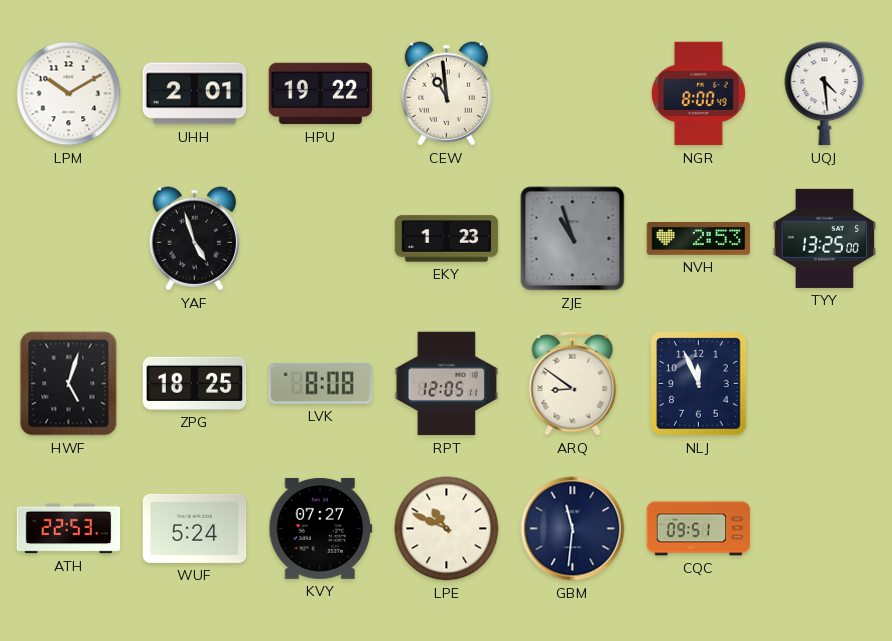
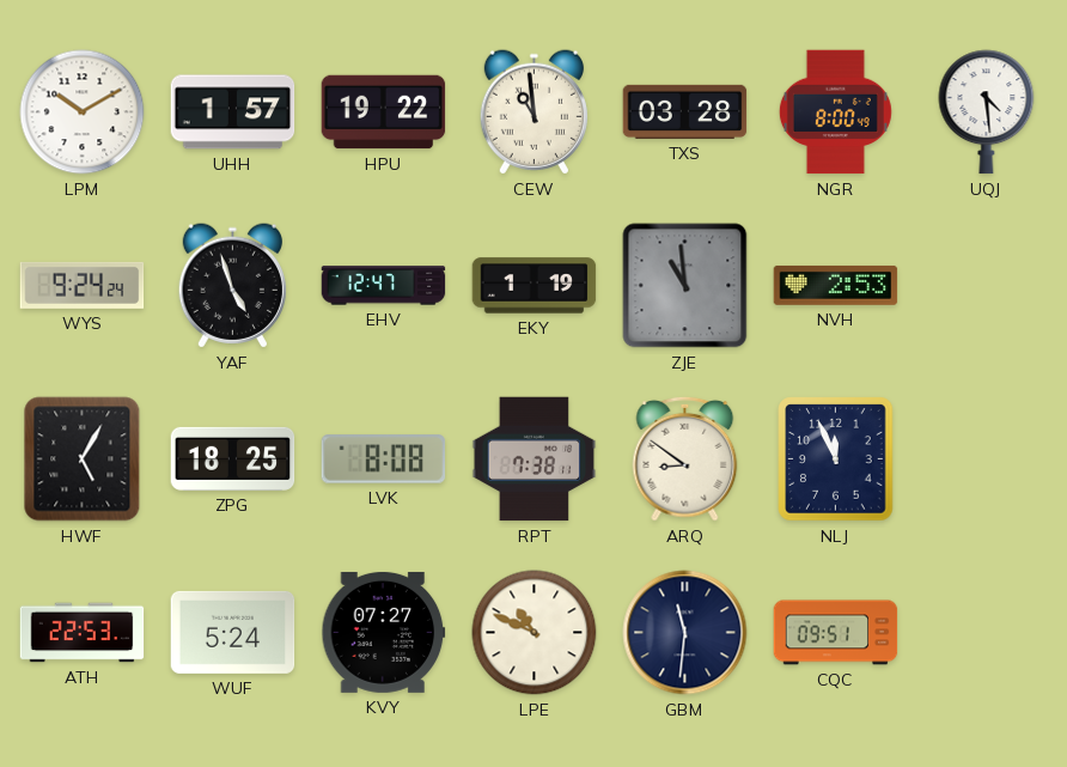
UHH: 2:01 -> 1:57
TXS: none -> 03:28
WYS: none -> 9:24
EHV: none -> 12:47
EKY: 1:23 -> 1:19
ZJE: 10:57 -> 10:59
TYY: 13:25 -> none
HWF: 5:03 -> 5:05
RPT: 12:05 -> 7:38
